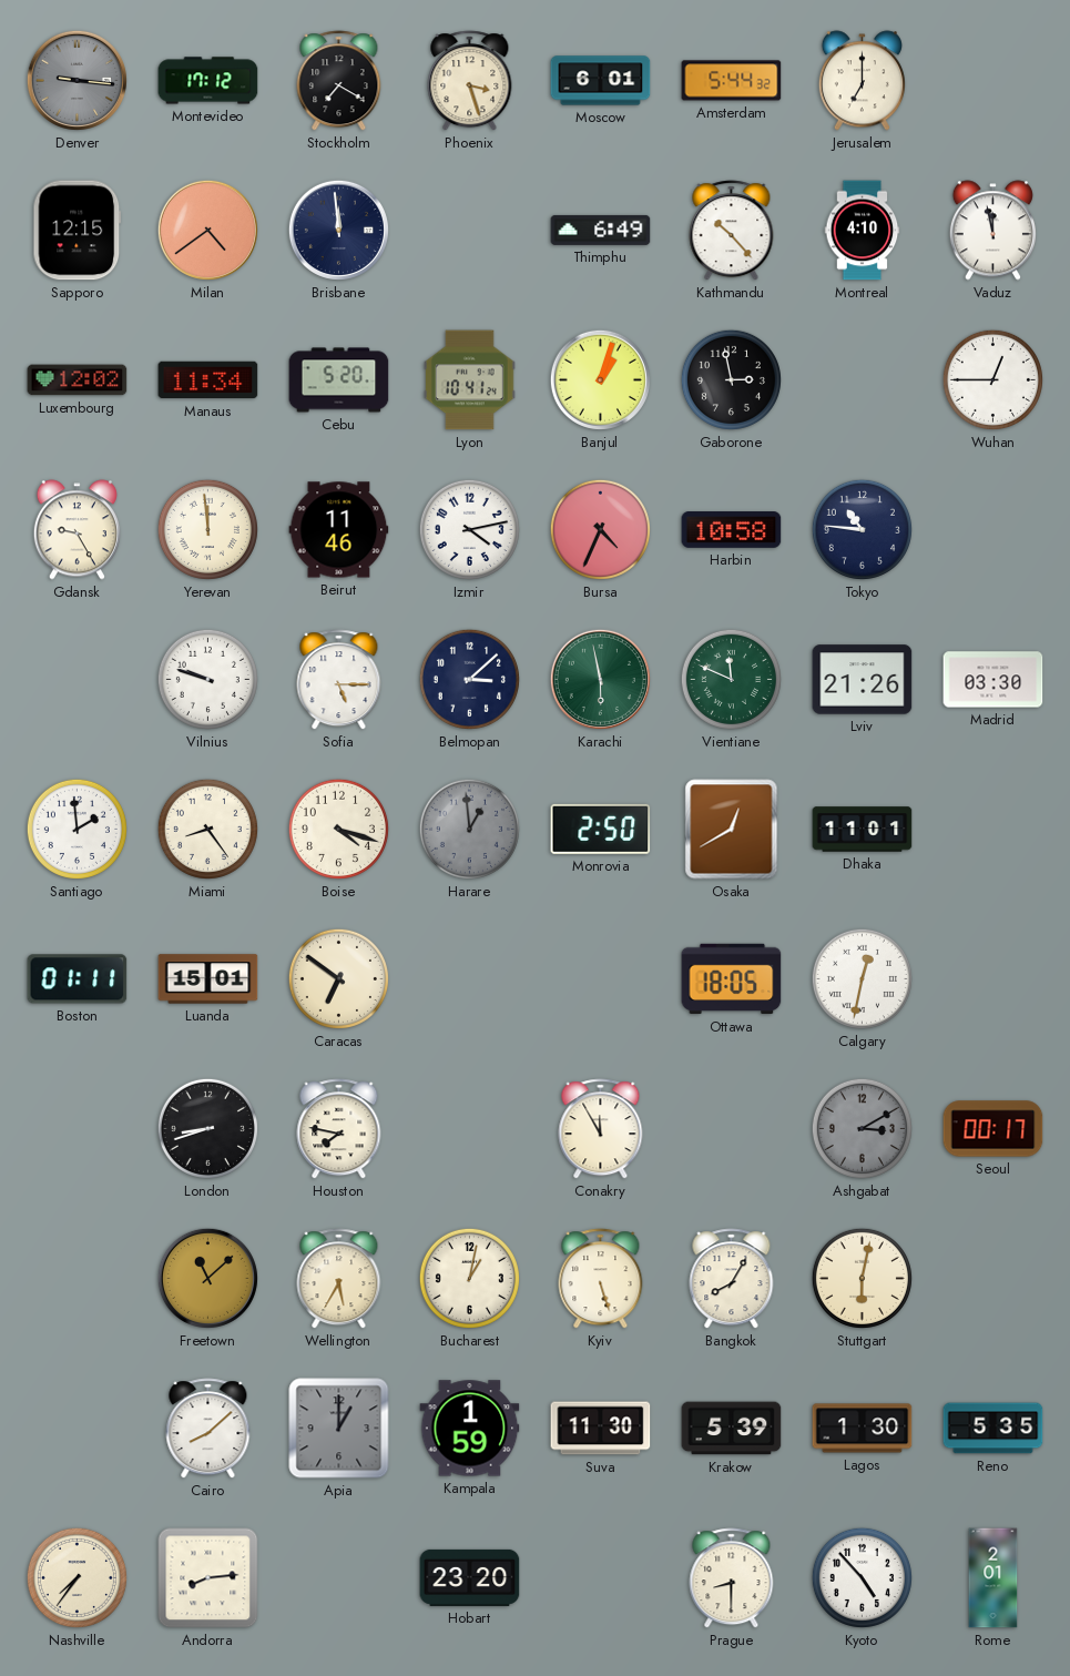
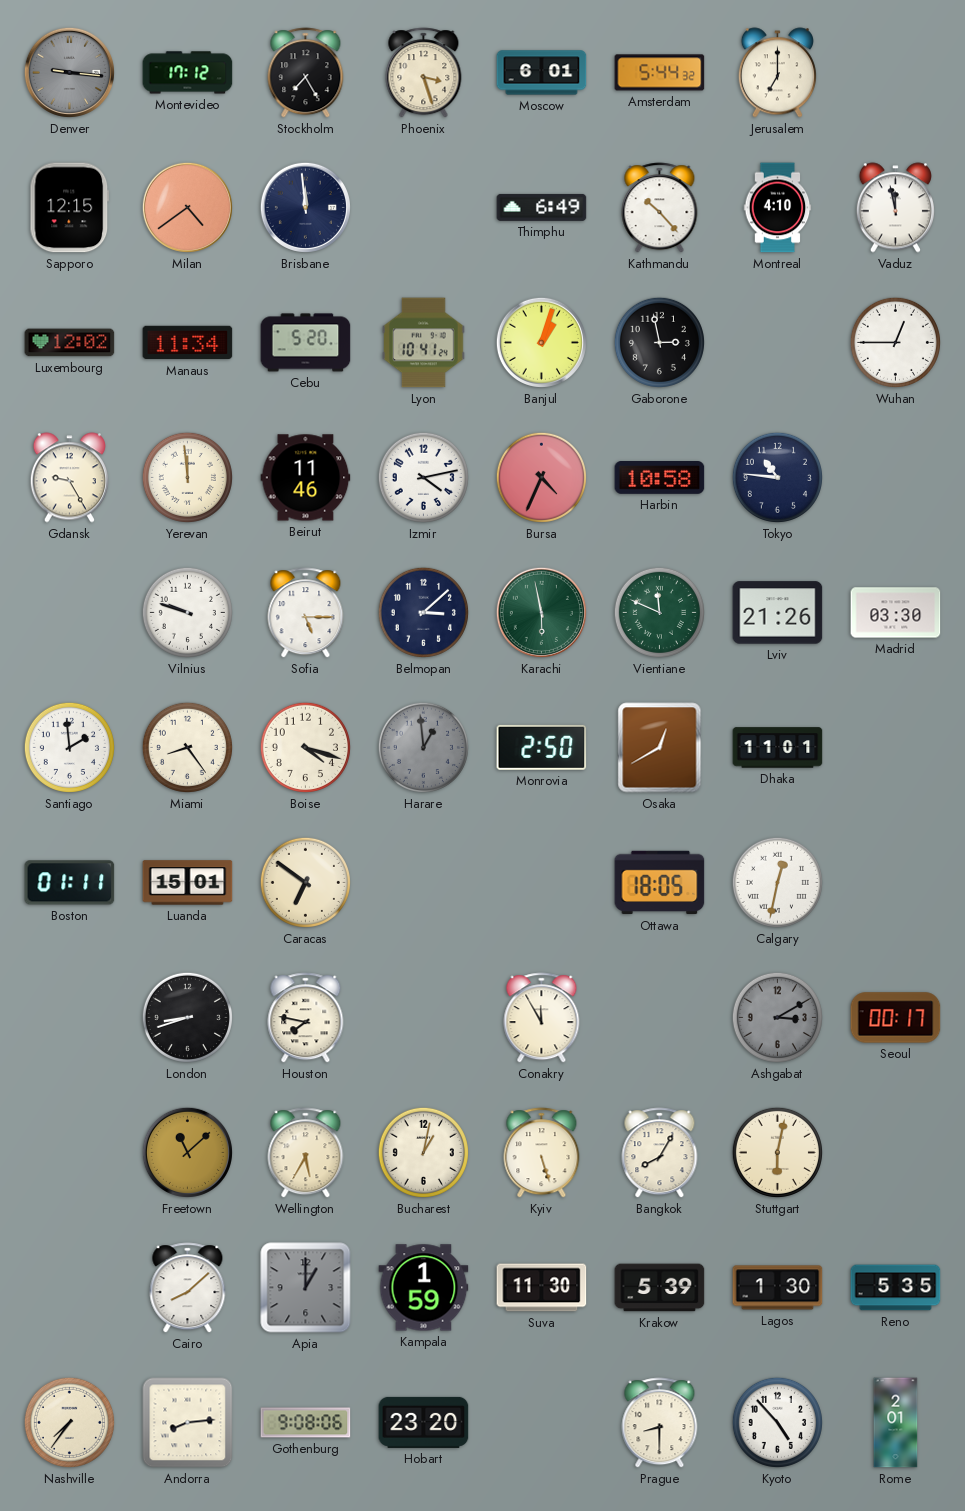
Stockholm: 7:20 -> 7:25
Gothenburg: none -> 9:08
